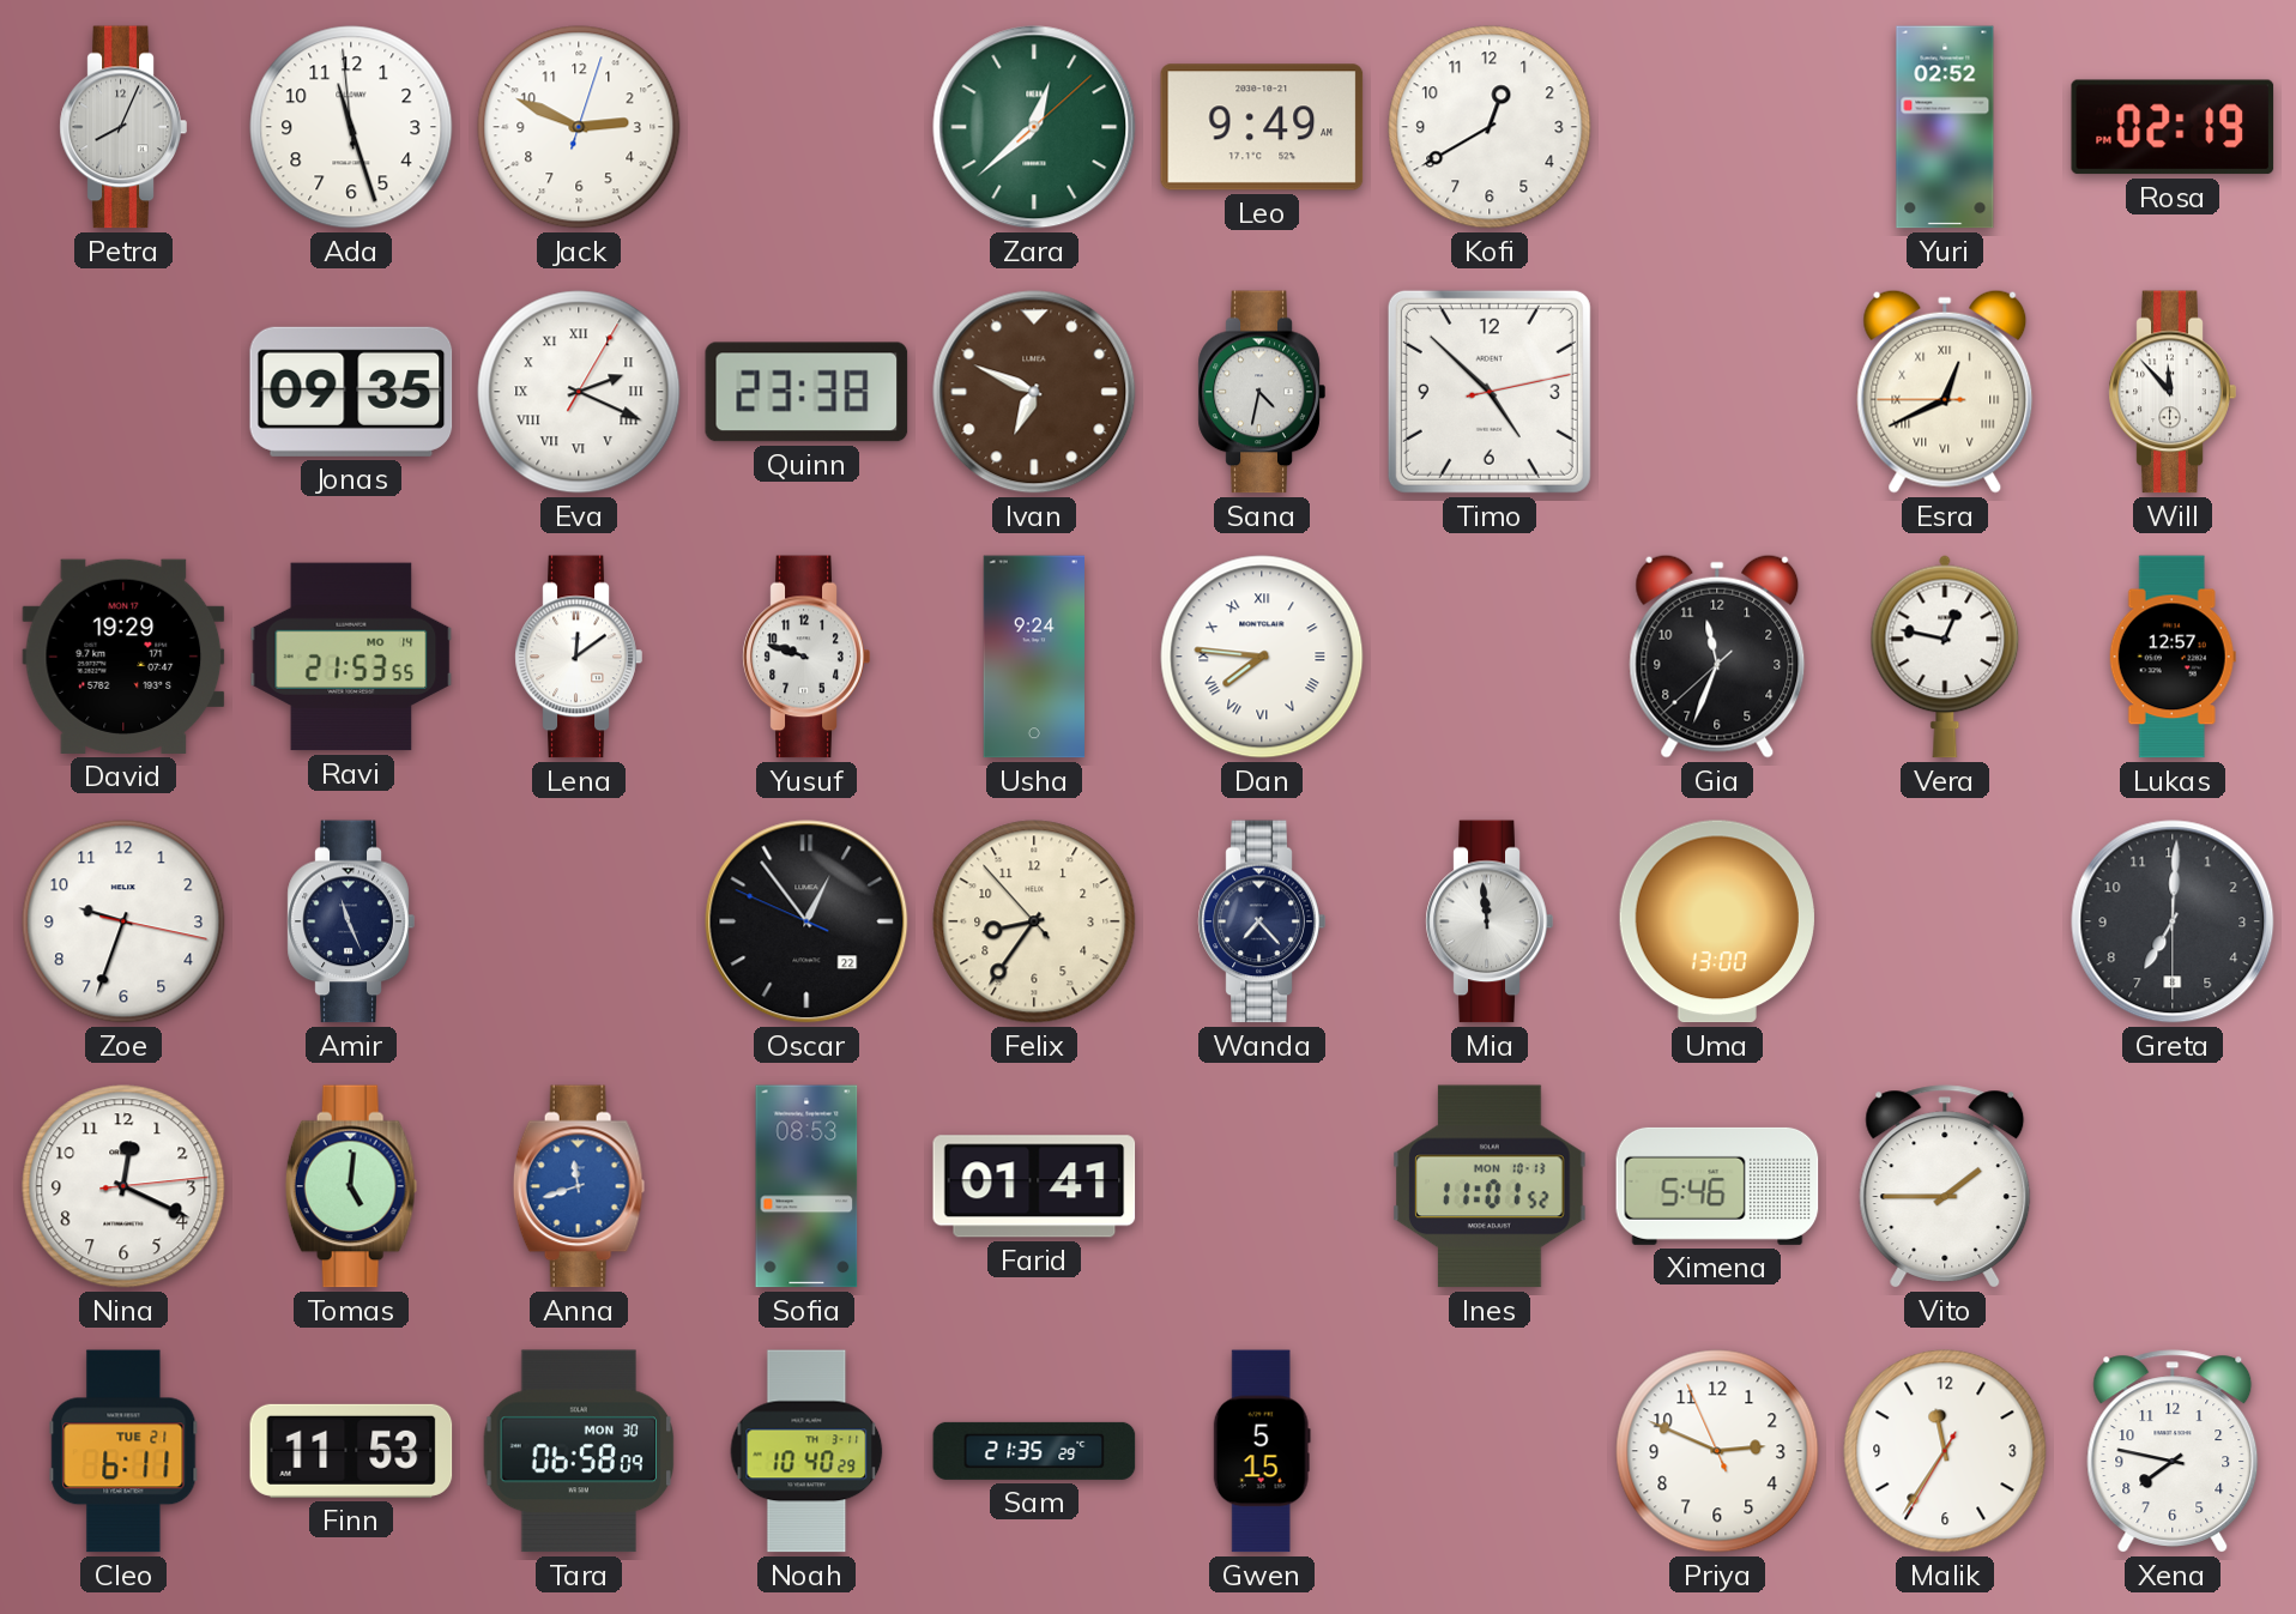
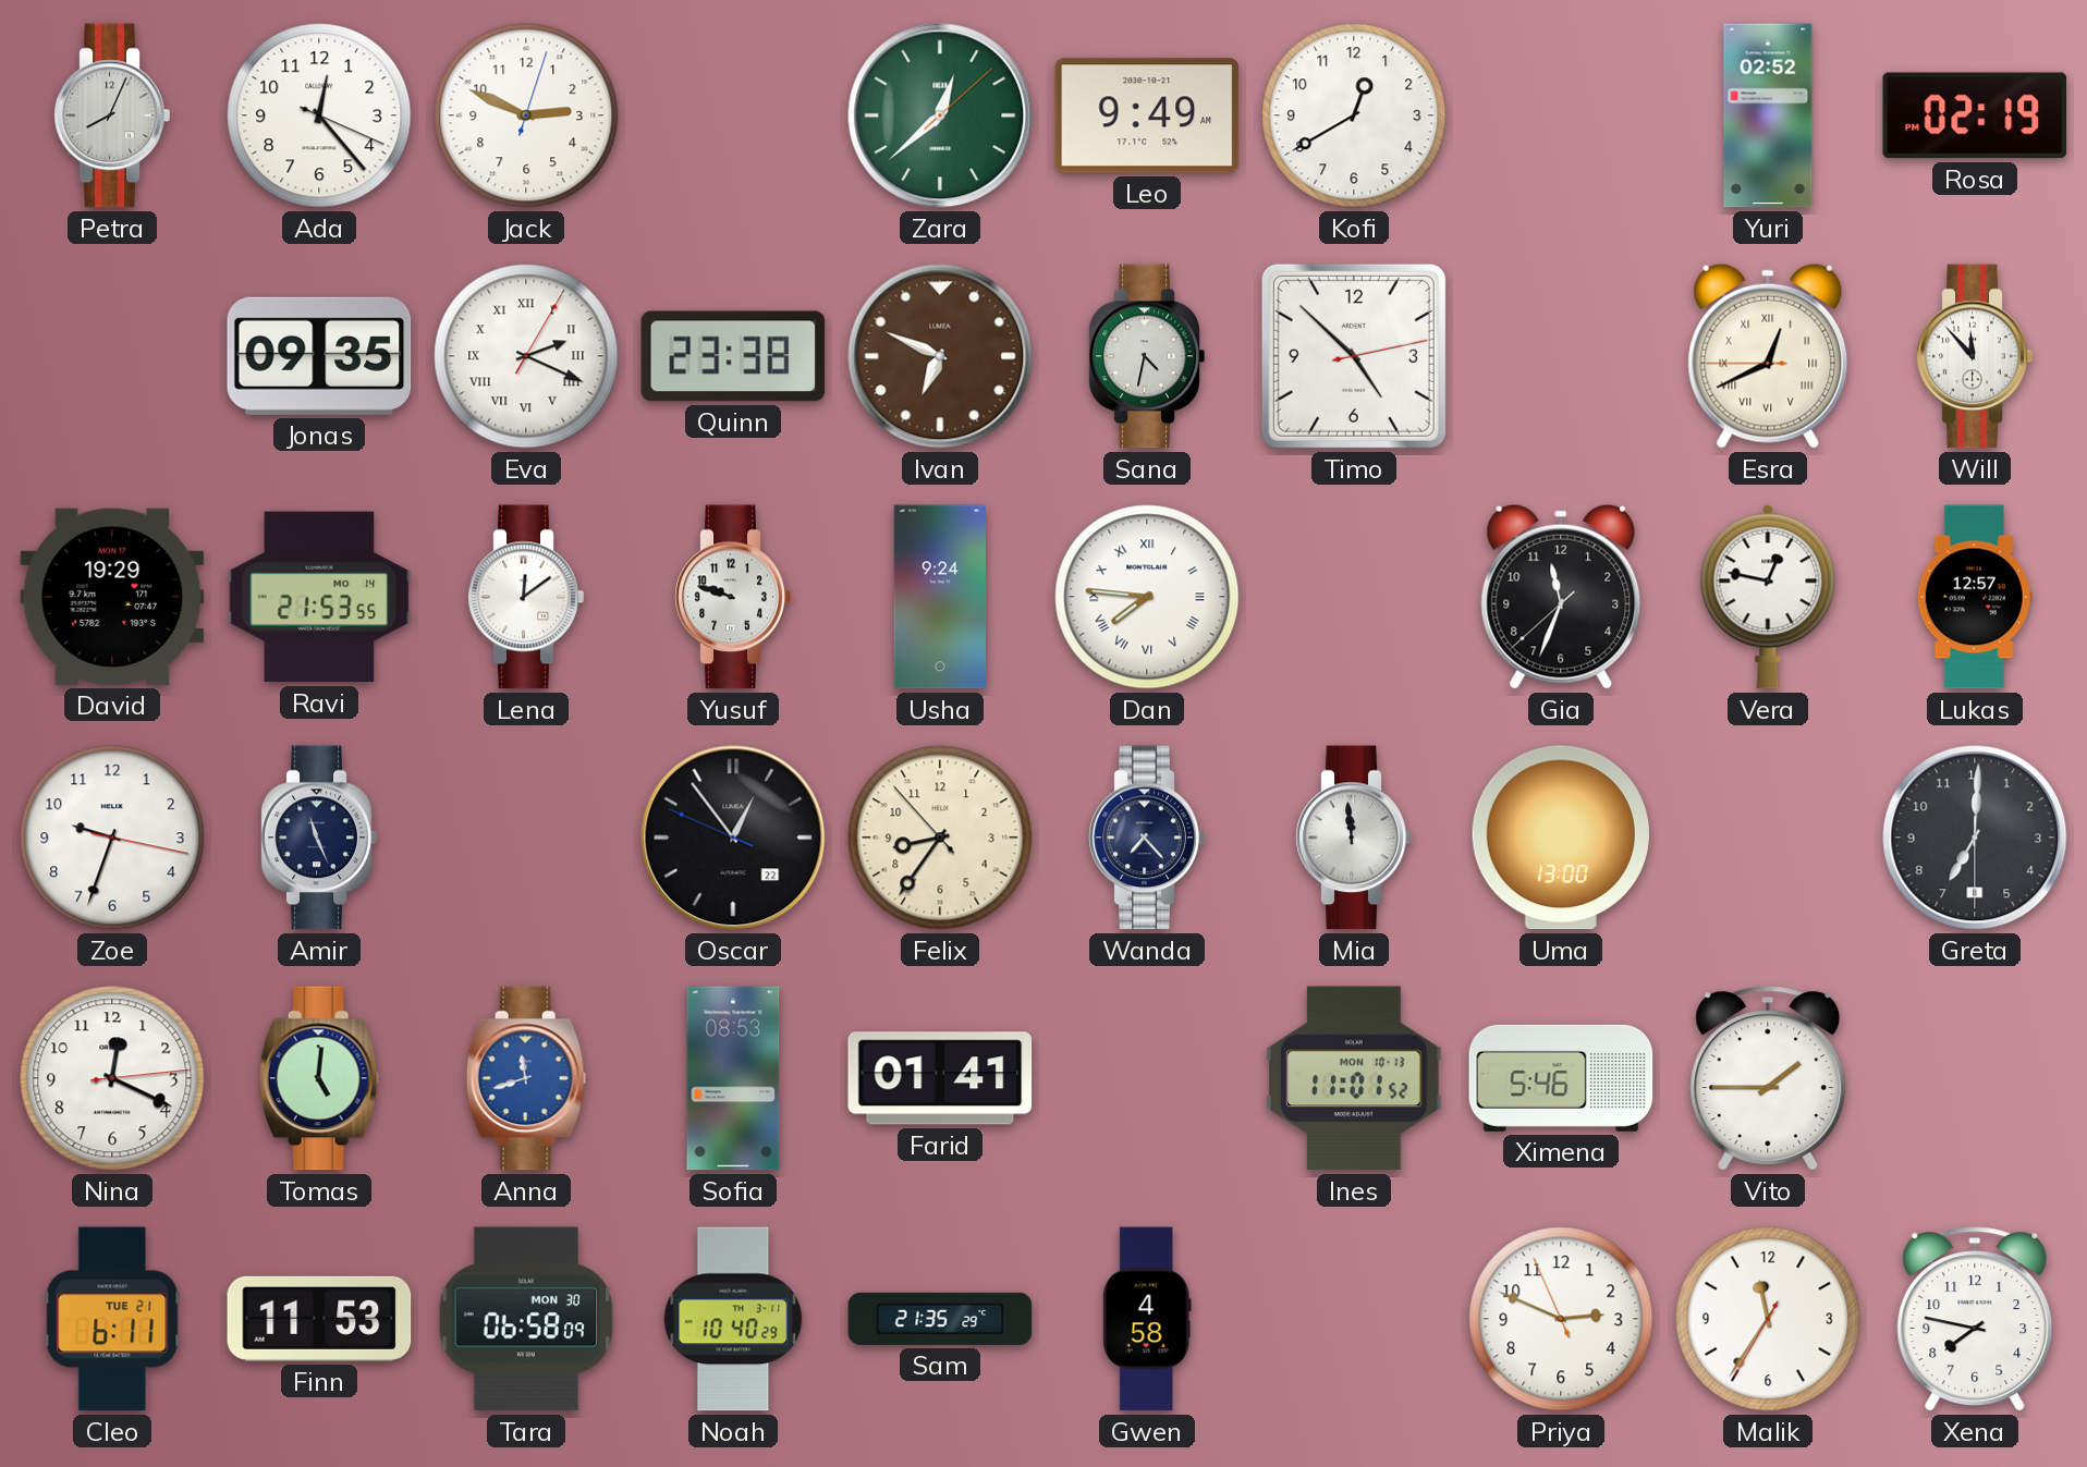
Ada: 11:26 -> 12:23
Gwen: 5:15 -> 4:58
